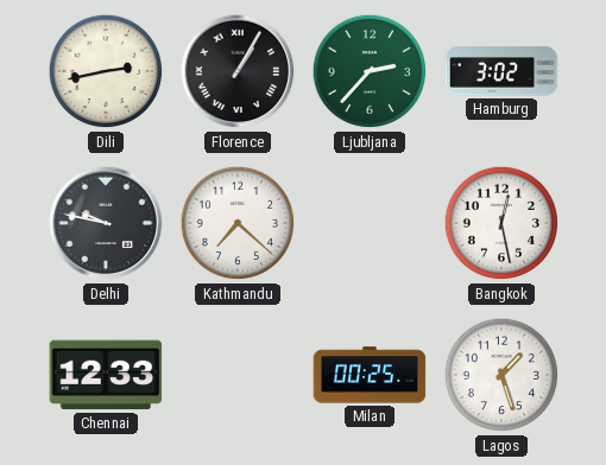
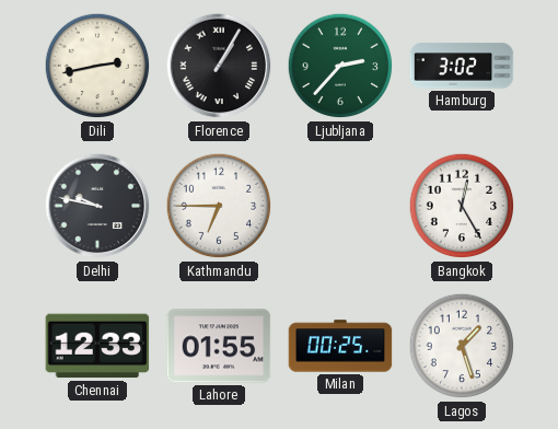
Kathmandu: 7:22 -> 6:45
Bangkok: 12:28 -> 12:25
Lahore: none -> 01:55
